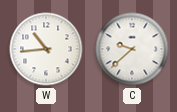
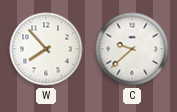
W: 10:44 -> 7:53
